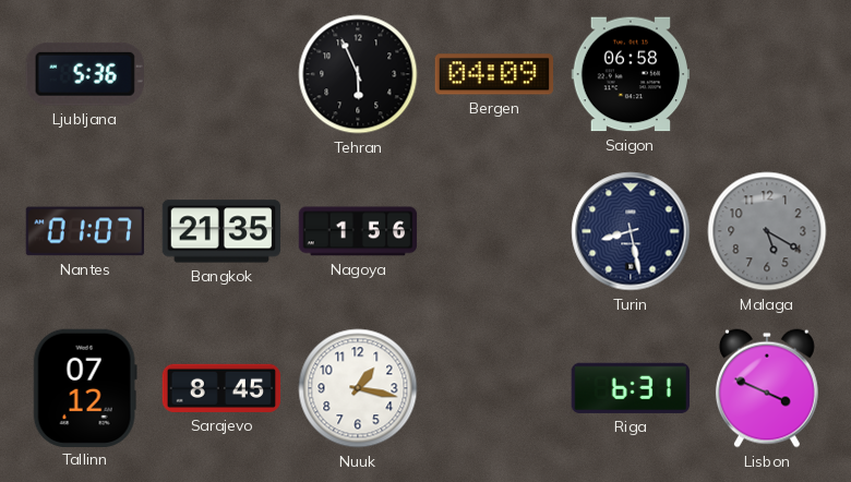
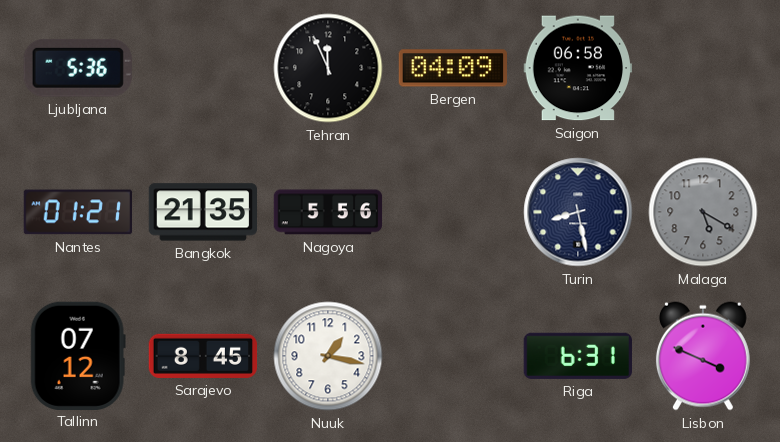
Tehran: 5:56 -> 11:56
Nantes: 01:07 -> 01:21
Nagoya: 1:56 -> 5:56
